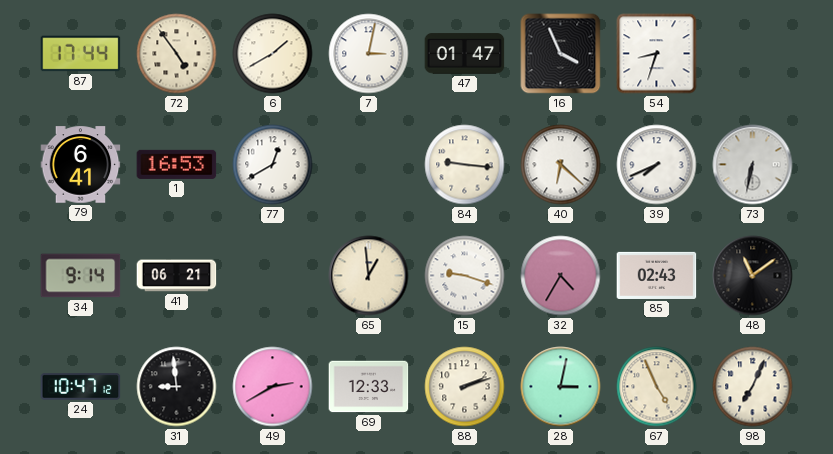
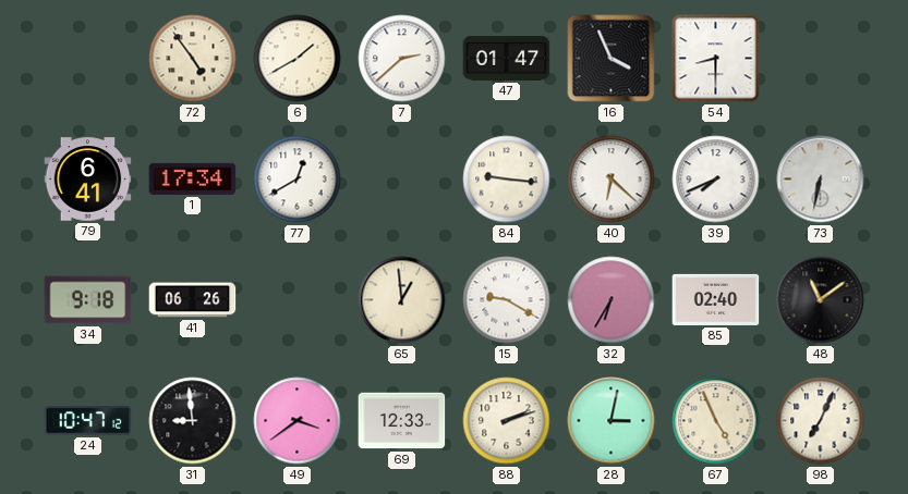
87: 17:44 -> none
7: 3:02 -> 2:38
54: 8:33 -> 8:30
1: 16:53 -> 17:34
34: 9:14 -> 9:18
41: 06:21 -> 06:26
15: 9:18 -> 9:20
32: 4:35 -> 6:35
85: 02:43 -> 02:40
49: 2:40 -> 3:39
